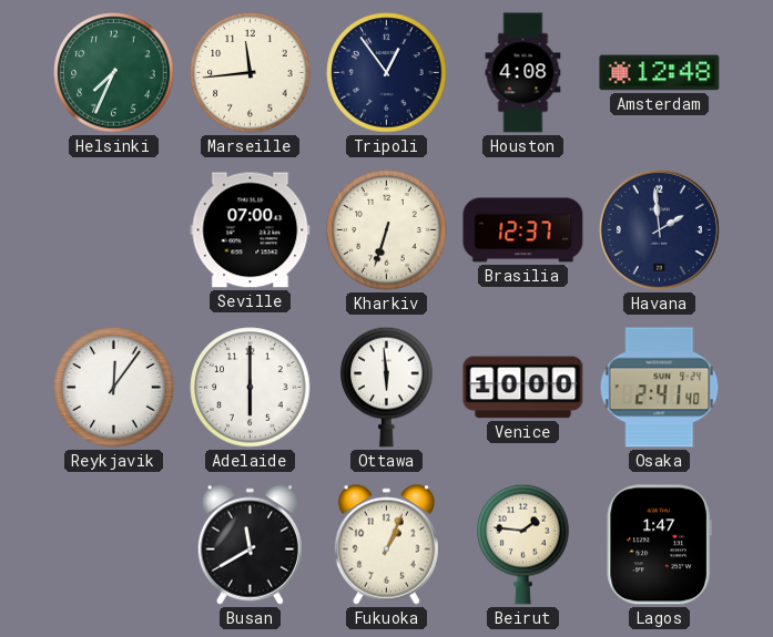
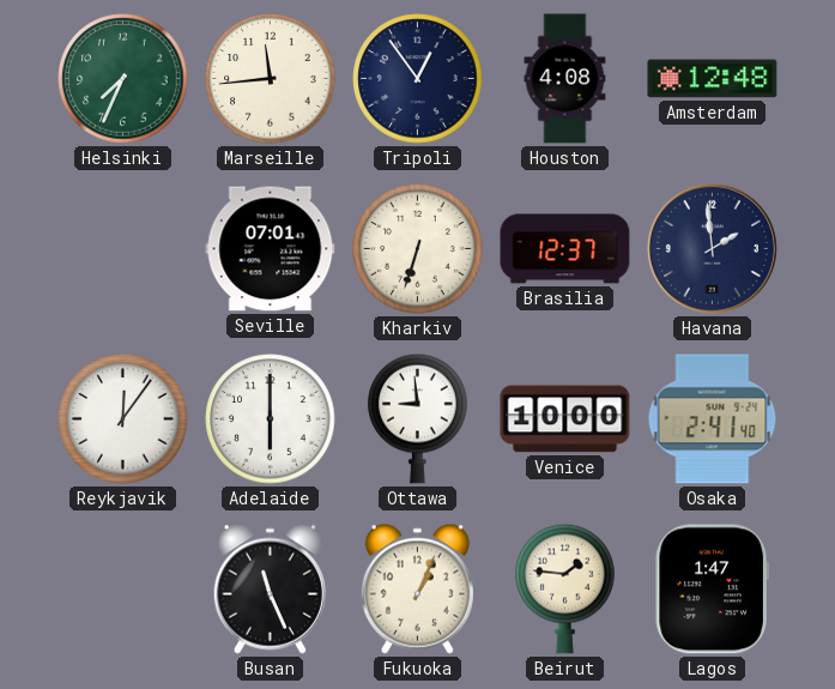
Seville: 07:00 -> 07:01
Ottawa: 5:59 -> 8:59
Busan: 11:40 -> 11:26
